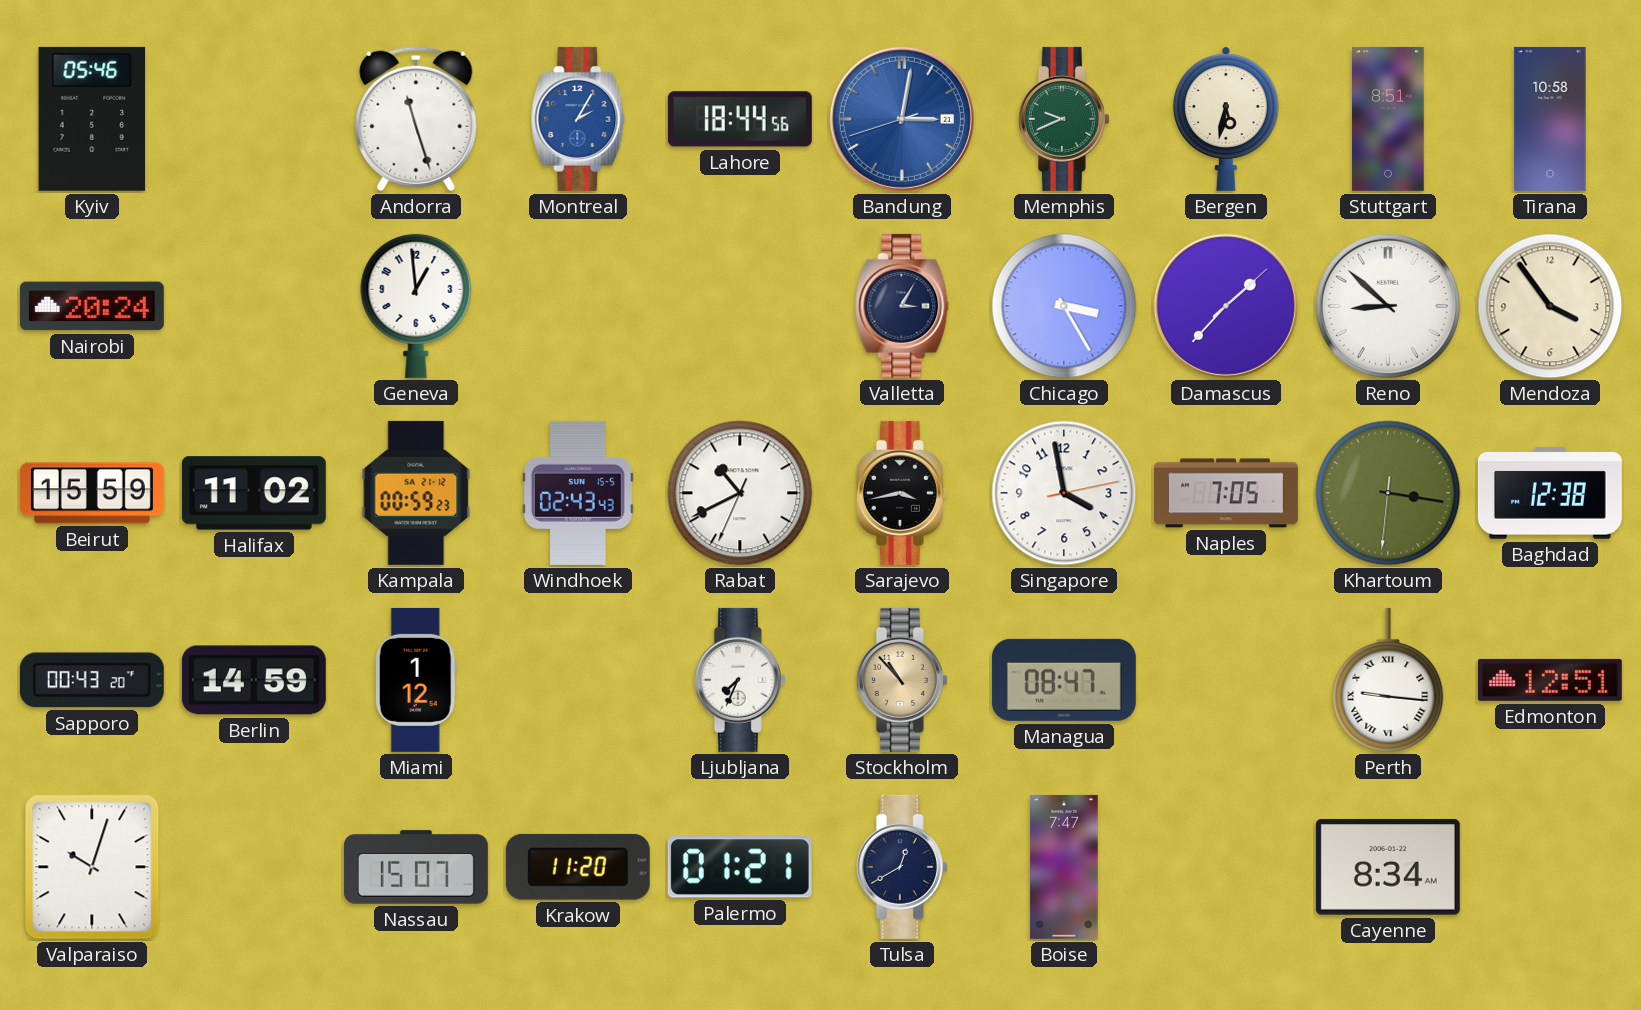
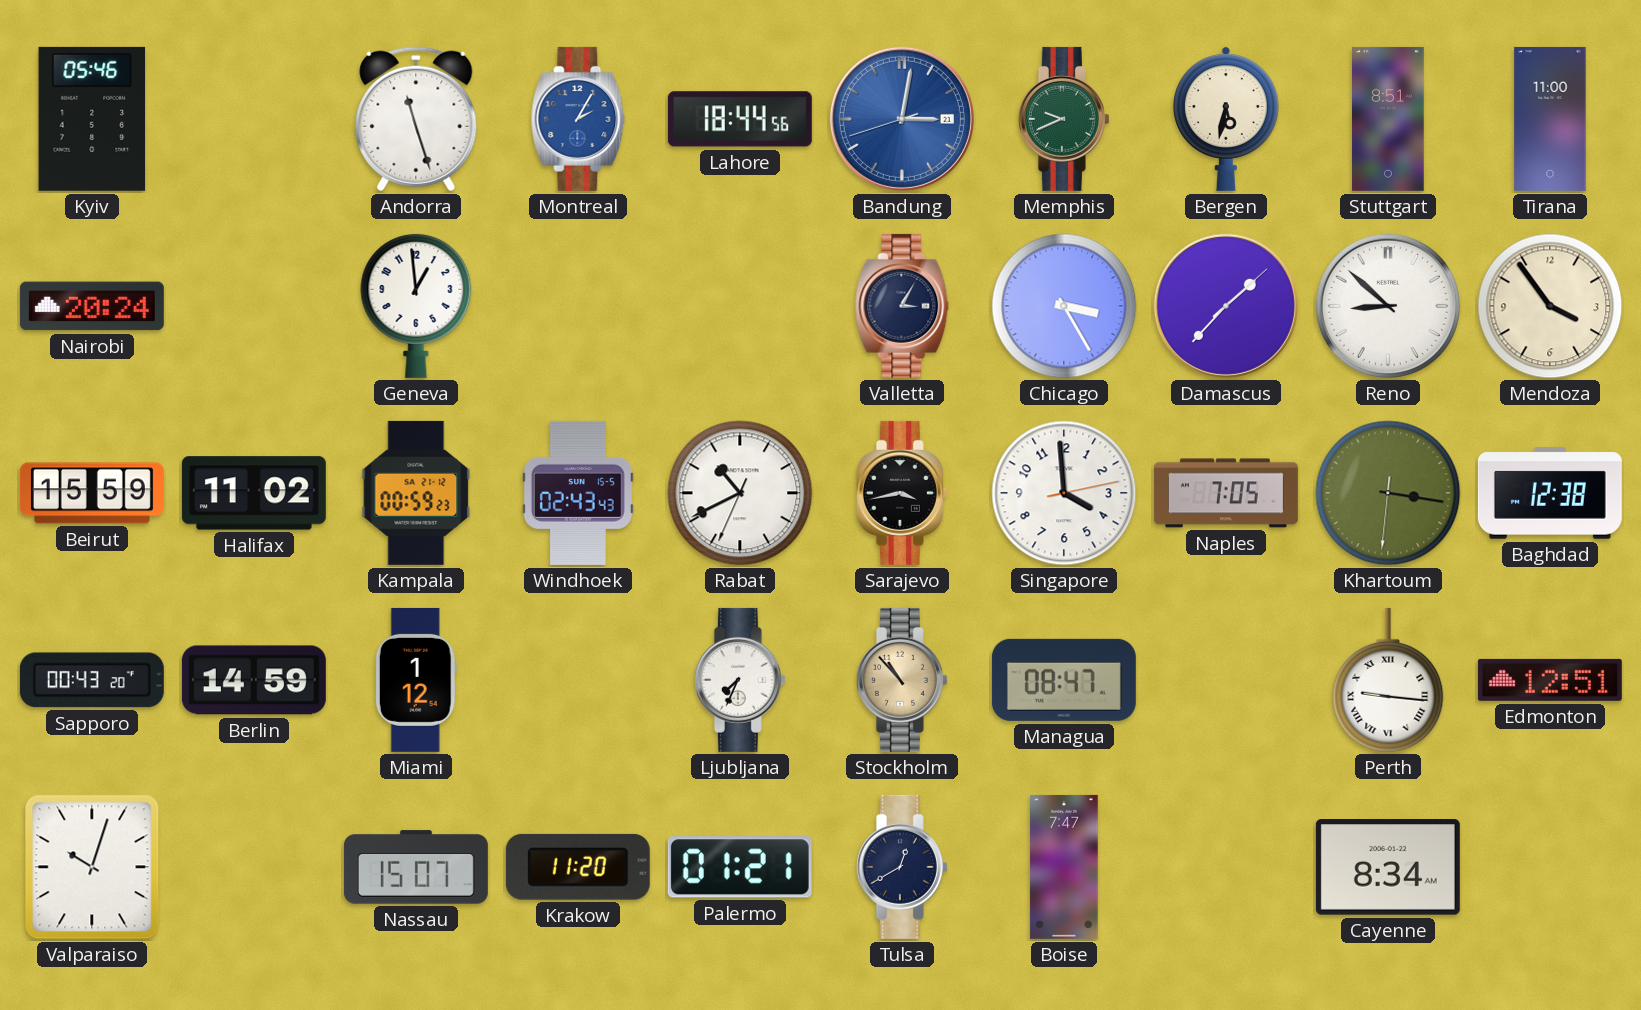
Tirana: 10:58 -> 11:00
Singapore: 3:58 -> 3:59
